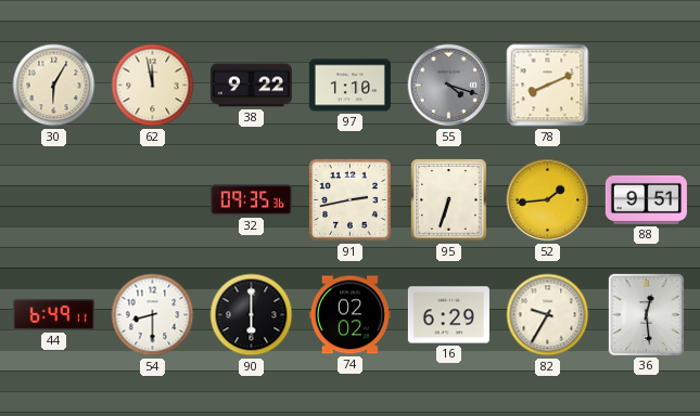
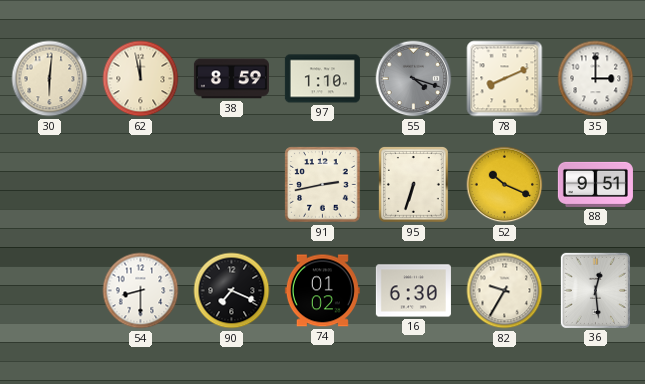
30: 6:05 -> 6:01
38: 9:22 -> 8:59
35: none -> 3:00
32: 09:35 -> none
52: 1:44 -> 10:19
44: 6:49 -> none
90: 6:00 -> 7:19
74: 02:02 -> 01:02
16: 6:29 -> 6:30
